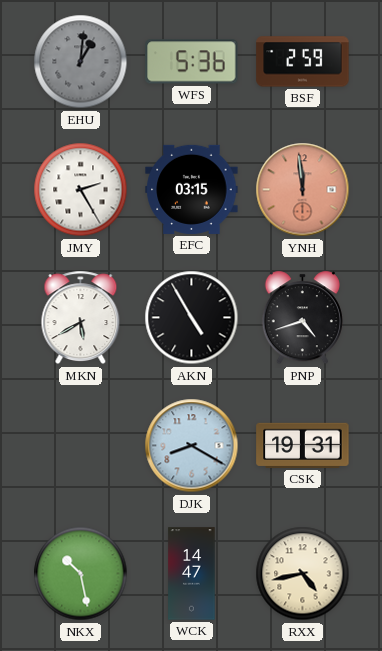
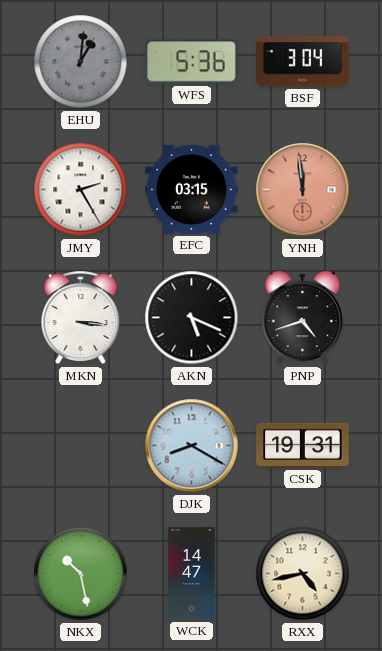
BSF: 2:59 -> 3:04
MKN: 5:40 -> 3:16
AKN: 4:55 -> 5:19
